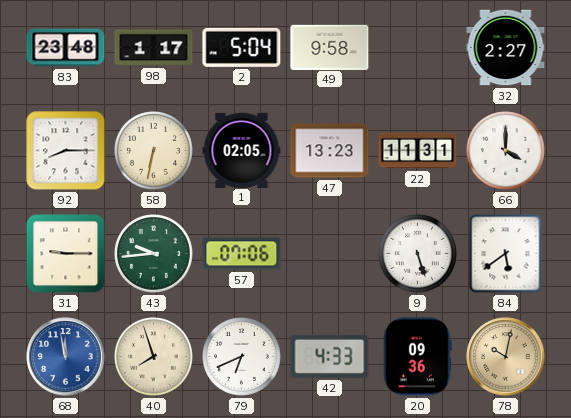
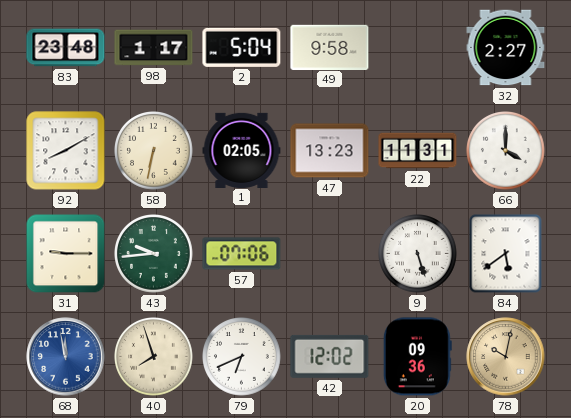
92: 8:15 -> 8:10
42: 4:33 -> 12:02
